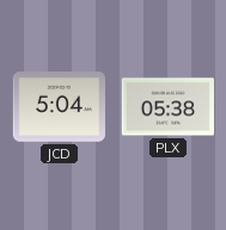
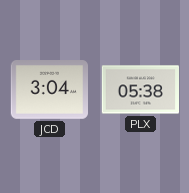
JCD: 5:04 -> 3:04
